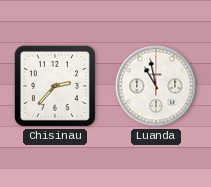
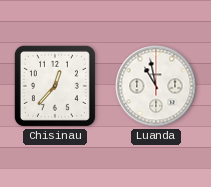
Chisinau: 2:37 -> 12:37
